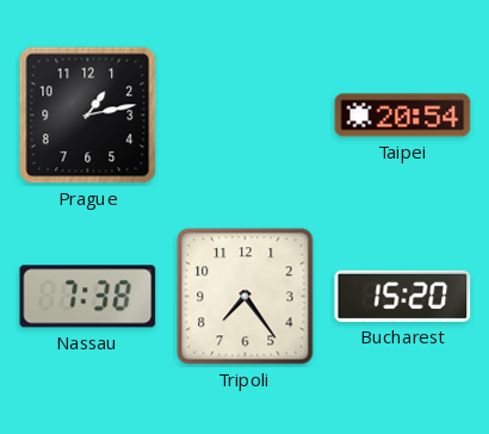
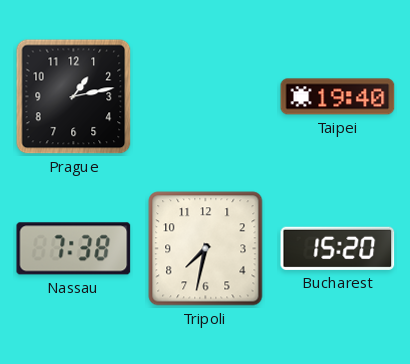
Taipei: 20:54 -> 19:40
Tripoli: 7:24 -> 7:32
